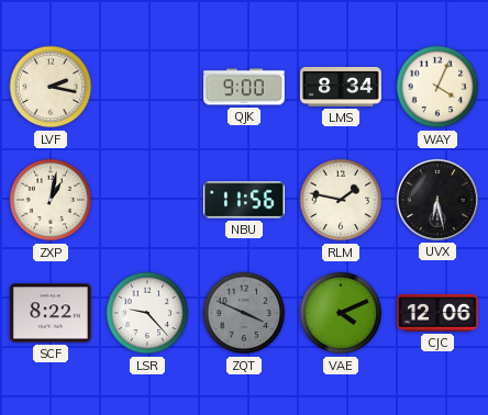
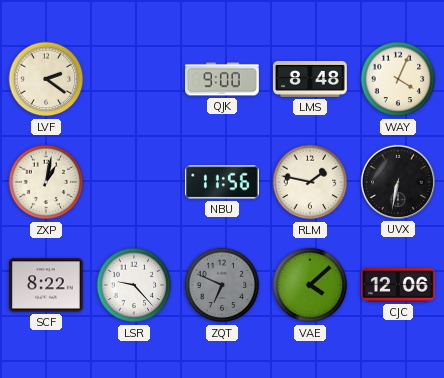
LVF: 2:17 -> 2:21
LMS: 8:34 -> 8:48
UVX: 6:28 -> 6:32
ZQT: 3:49 -> 6:49
VAE: 4:11 -> 4:08
